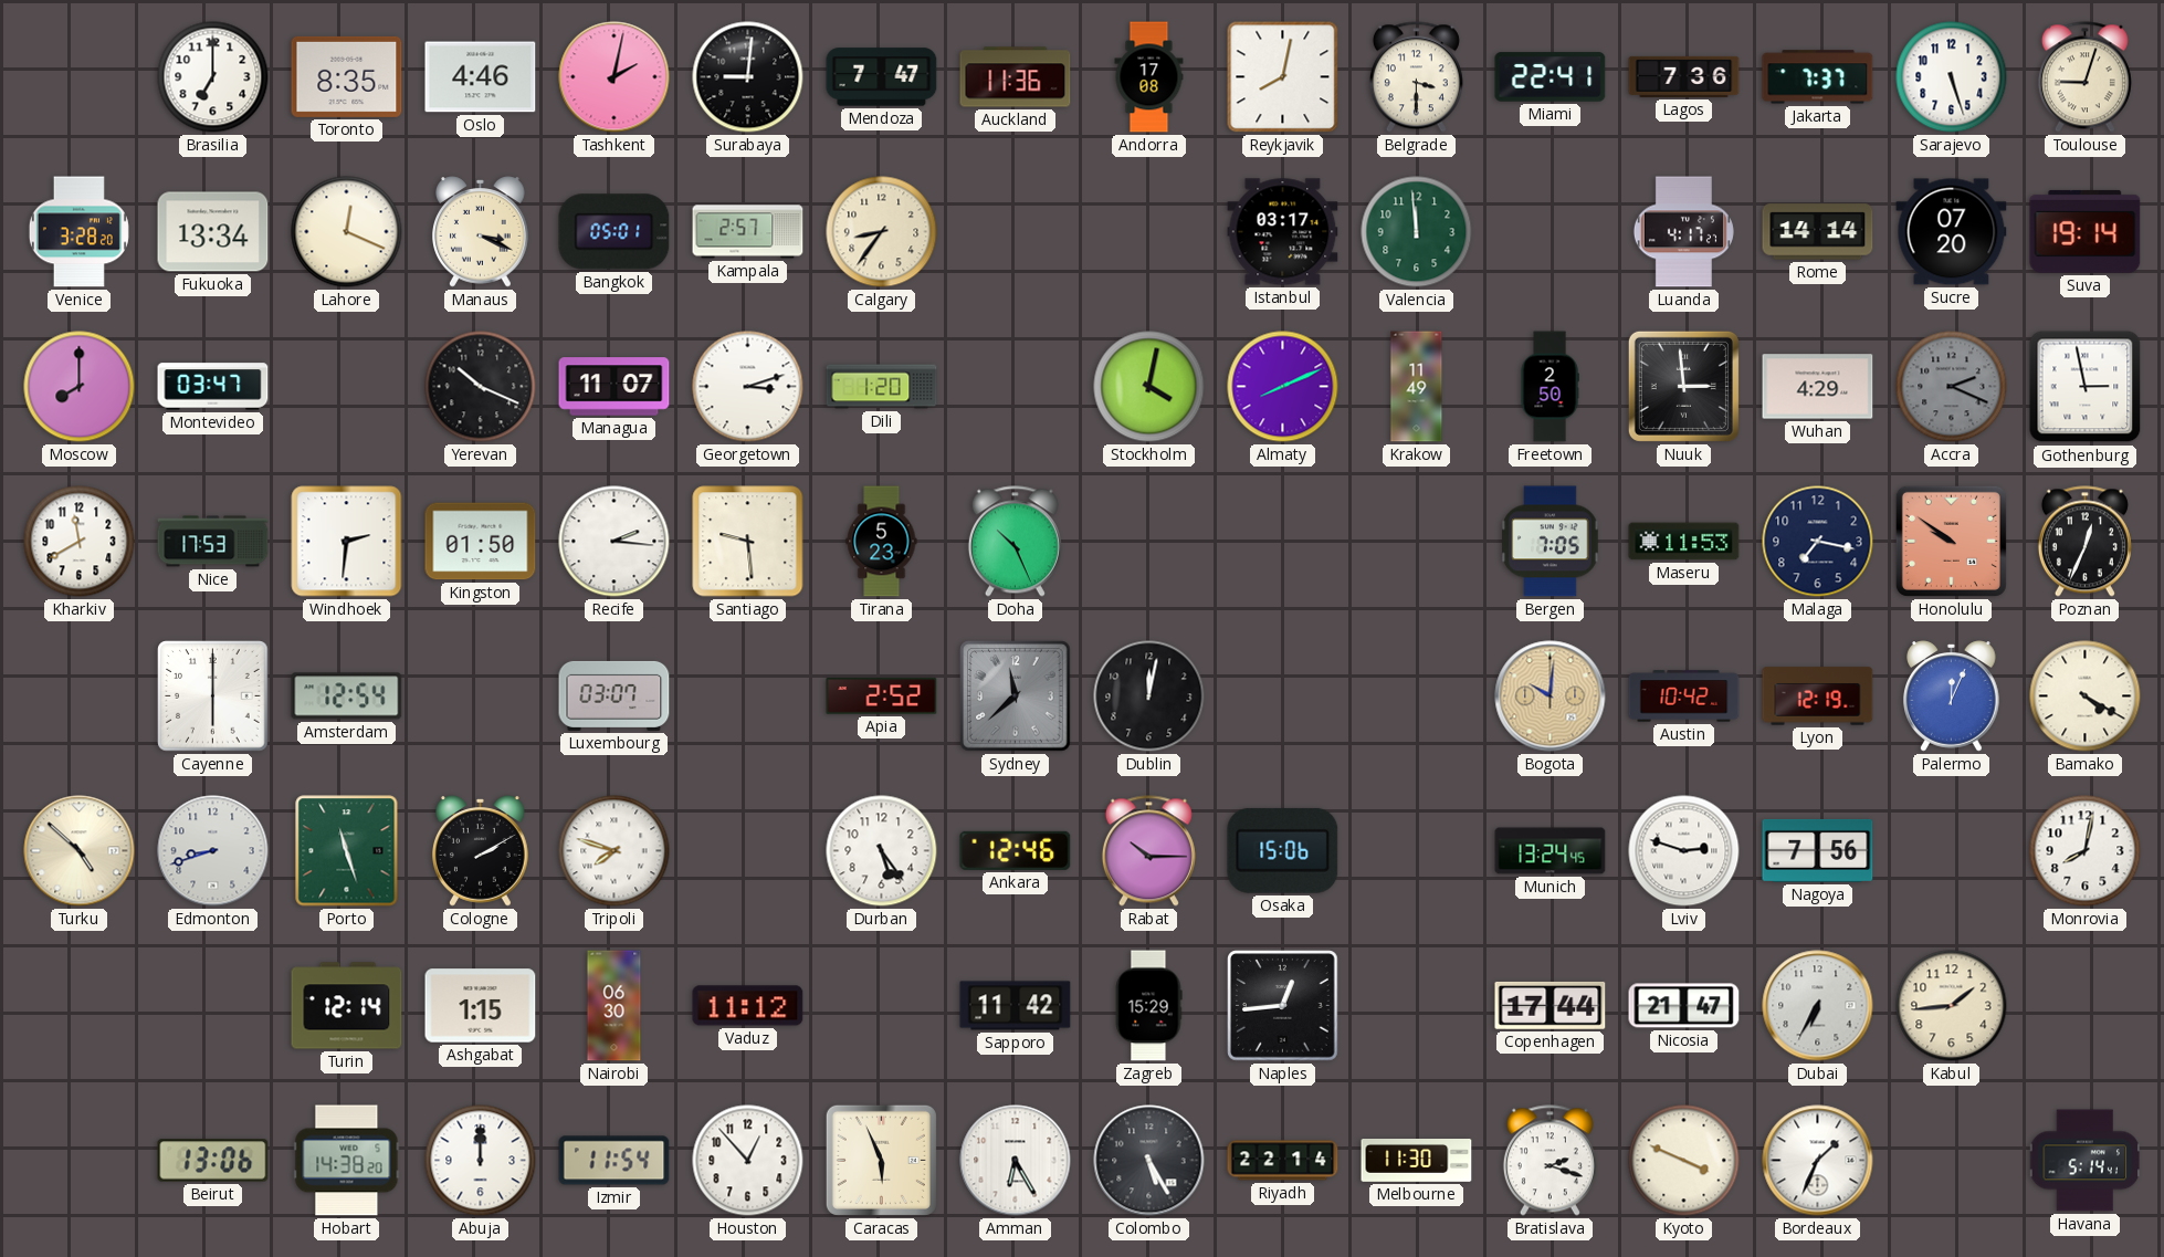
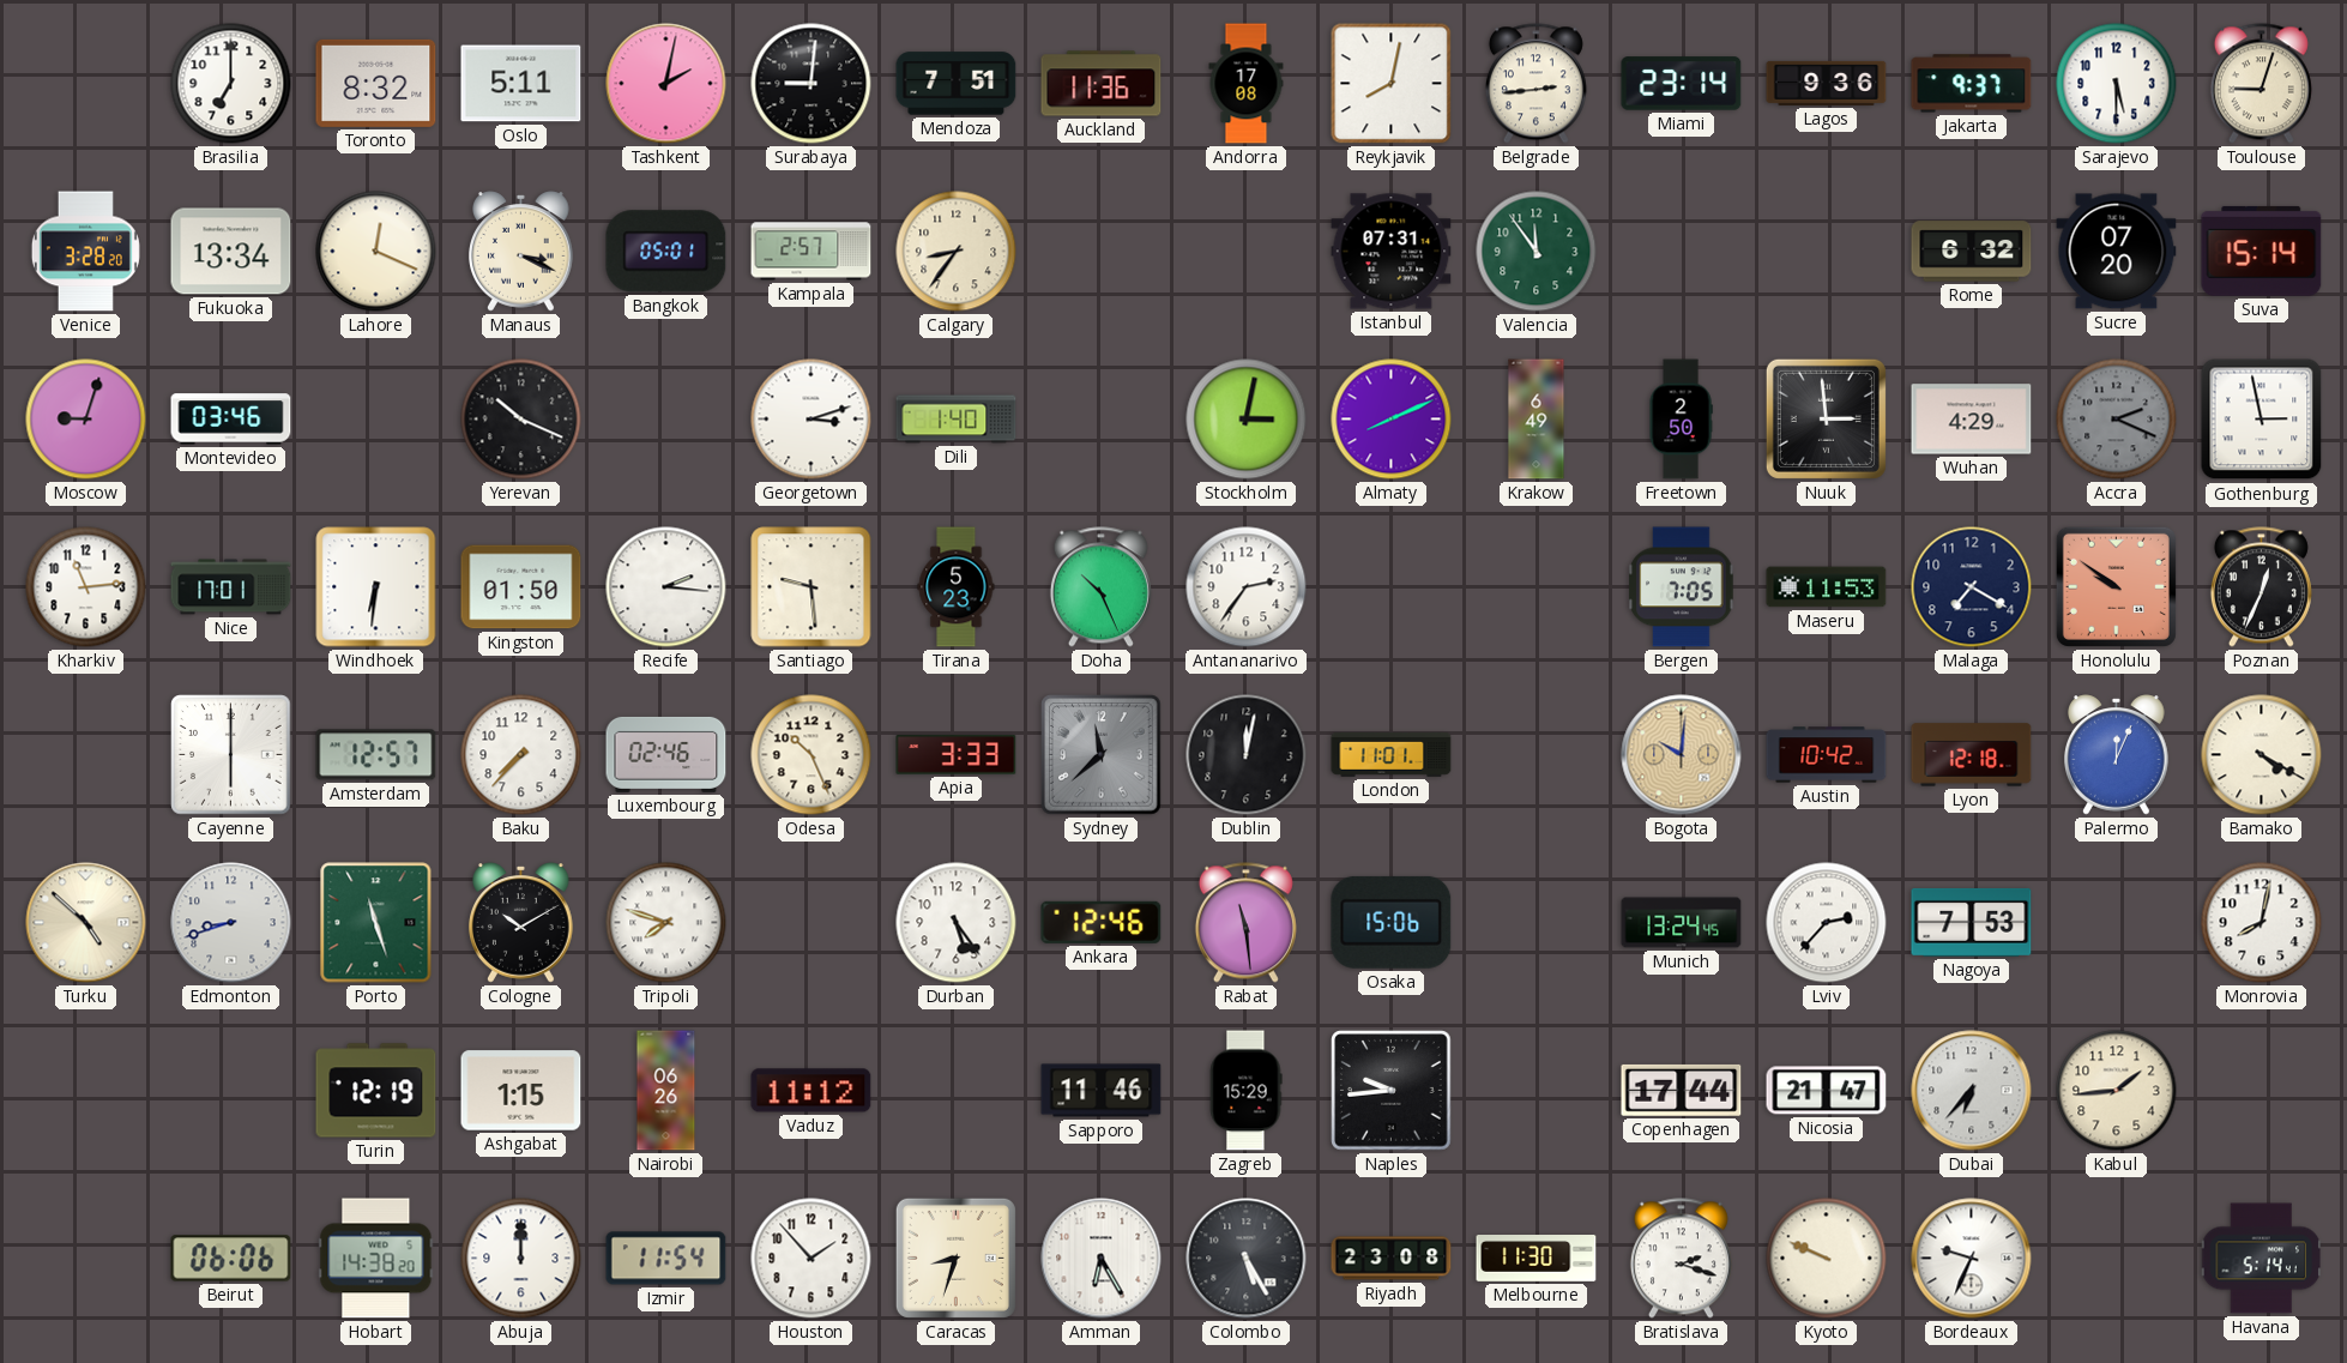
Toronto: 8:35 -> 8:32
Oslo: 4:46 -> 5:11
Mendoza: 7:47 -> 7:51
Belgrade: 3:30 -> 2:44
Miami: 22:41 -> 23:14
Lagos: 7:36 -> 9:36
Jakarta: 7:37 -> 9:37
Sarajevo: 5:27 -> 5:30
Istanbul: 03:17 -> 07:31
Valencia: 11:59 -> 11:54
Luanda: 4:17 -> none
Rome: 14:14 -> 6:32
Suva: 19:14 -> 15:14
Moscow: 8:00 -> 9:03
Montevideo: 03:47 -> 03:46
Managua: 11:07 -> none
Dili: 1:20 -> 1:40
Stockholm: 4:02 -> 3:02
Krakow: 11:49 -> 6:49
Kharkiv: 11:40 -> 11:14
Nice: 17:53 -> 17:01
Windhoek: 2:31 -> 6:31
Antananarivo: none -> 2:36
Malaga: 7:17 -> 7:20
Amsterdam: 12:54 -> 12:57
Baku: none -> 7:37
Luxembourg: 03:07 -> 02:46
Odesa: none -> 10:26
Apia: 2:52 -> 3:33
London: none -> 11:01
Lyon: 12:19 -> 12:18
Cologne: 2:10 -> 10:10
Rabat: 10:15 -> 11:29
Lviv: 2:48 -> 2:37
Nagoya: 7:56 -> 7:53
Turin: 12:14 -> 12:19
Nairobi: 06:30 -> 06:26
Sapporo: 11:42 -> 11:46
Naples: 12:44 -> 9:44
Dubai: 6:35 -> 6:37
Beirut: 13:06 -> 06:06
Houston: 12:53 -> 1:53
Caracas: 5:56 -> 8:33
Riyadh: 22:14 -> 23:08
Kyoto: 3:49 -> 9:49
Bordeaux: 1:34 -> 9:34
